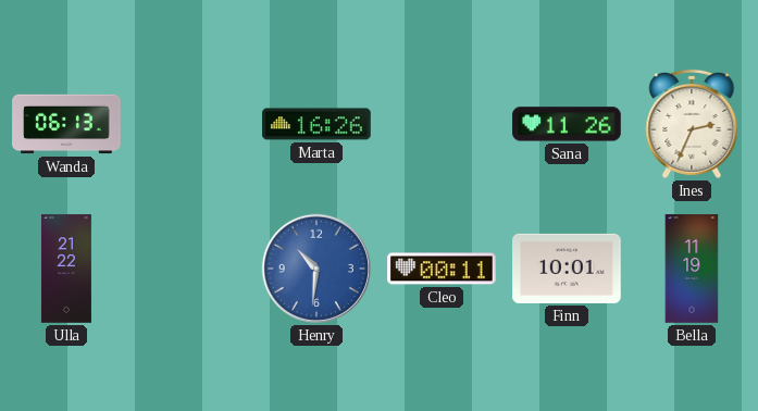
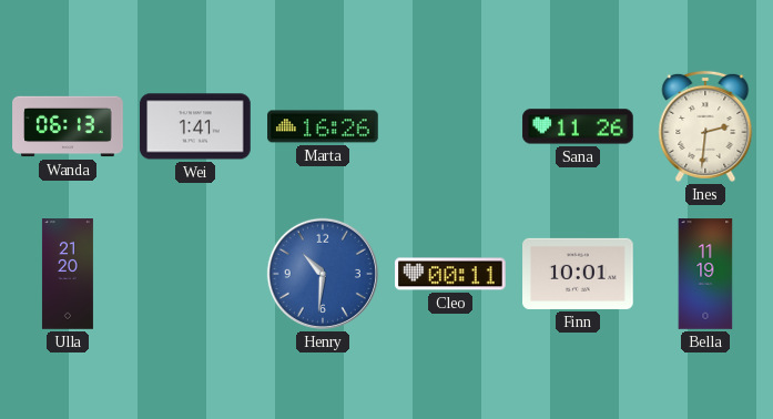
Wei: none -> 1:41
Ines: 2:34 -> 2:31
Ulla: 21:22 -> 21:20
